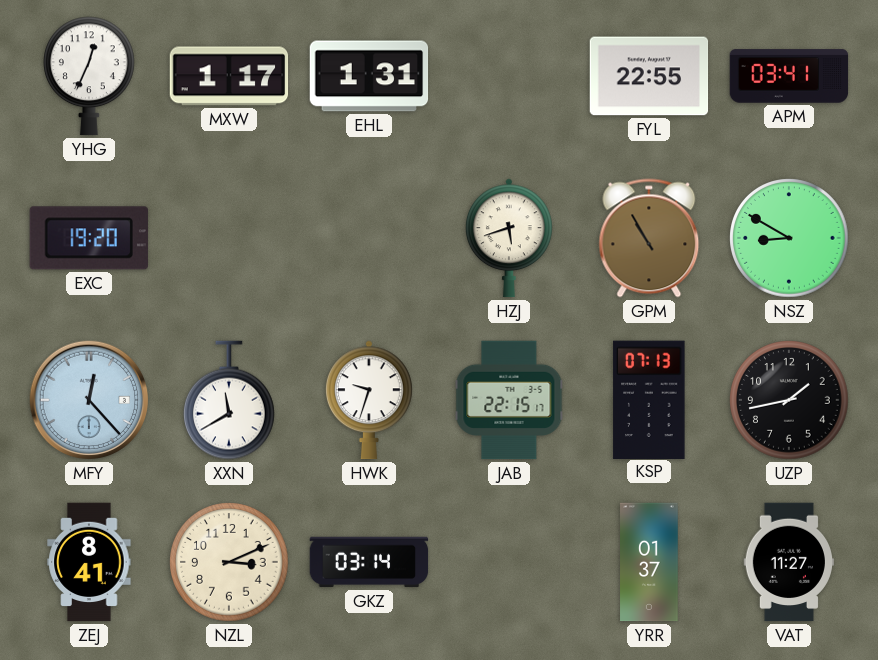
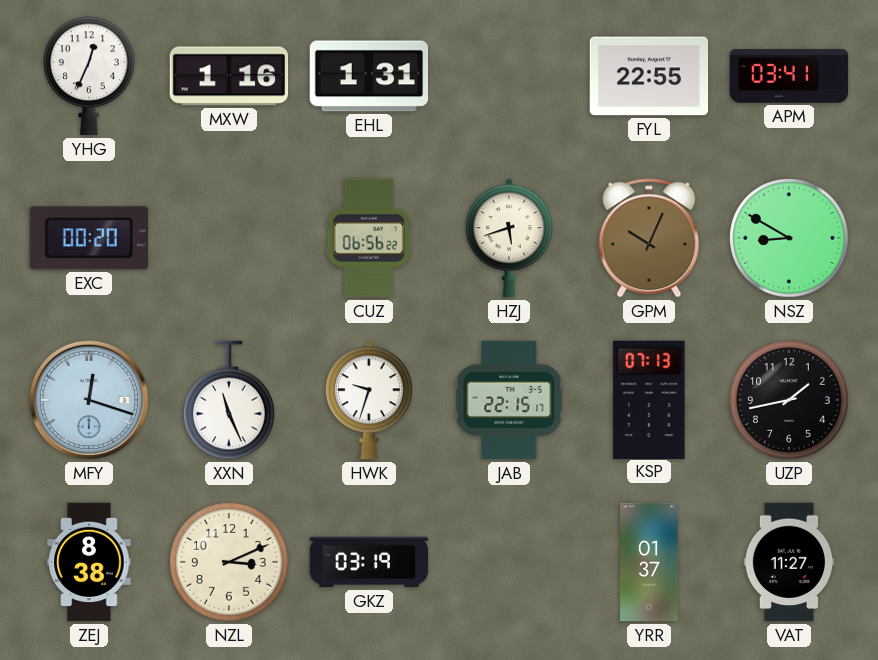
MXW: 1:17 -> 1:16
EXC: 19:20 -> 00:20
CUZ: none -> 06:56
GPM: 10:55 -> 10:04
MFY: 12:23 -> 12:18
XXN: 11:40 -> 11:26
ZEJ: 8:41 -> 8:38
GKZ: 03:14 -> 03:19
